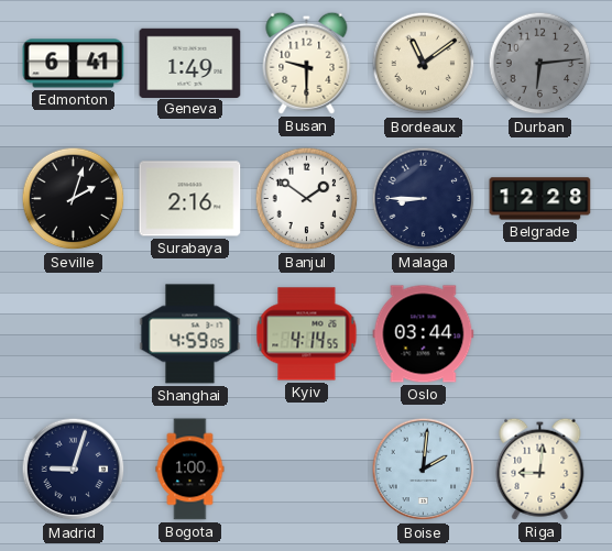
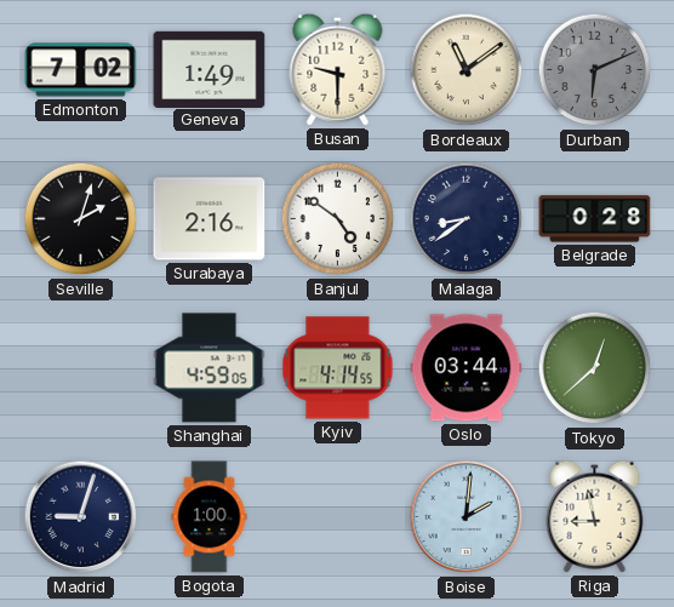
Edmonton: 6:41 -> 7:02
Durban: 6:14 -> 6:11
Banjul: 1:51 -> 4:51
Malaga: 8:45 -> 8:39
Belgrade: 12:28 -> 0:28
Tokyo: none -> 12:38
Riga: 9:01 -> 8:58
